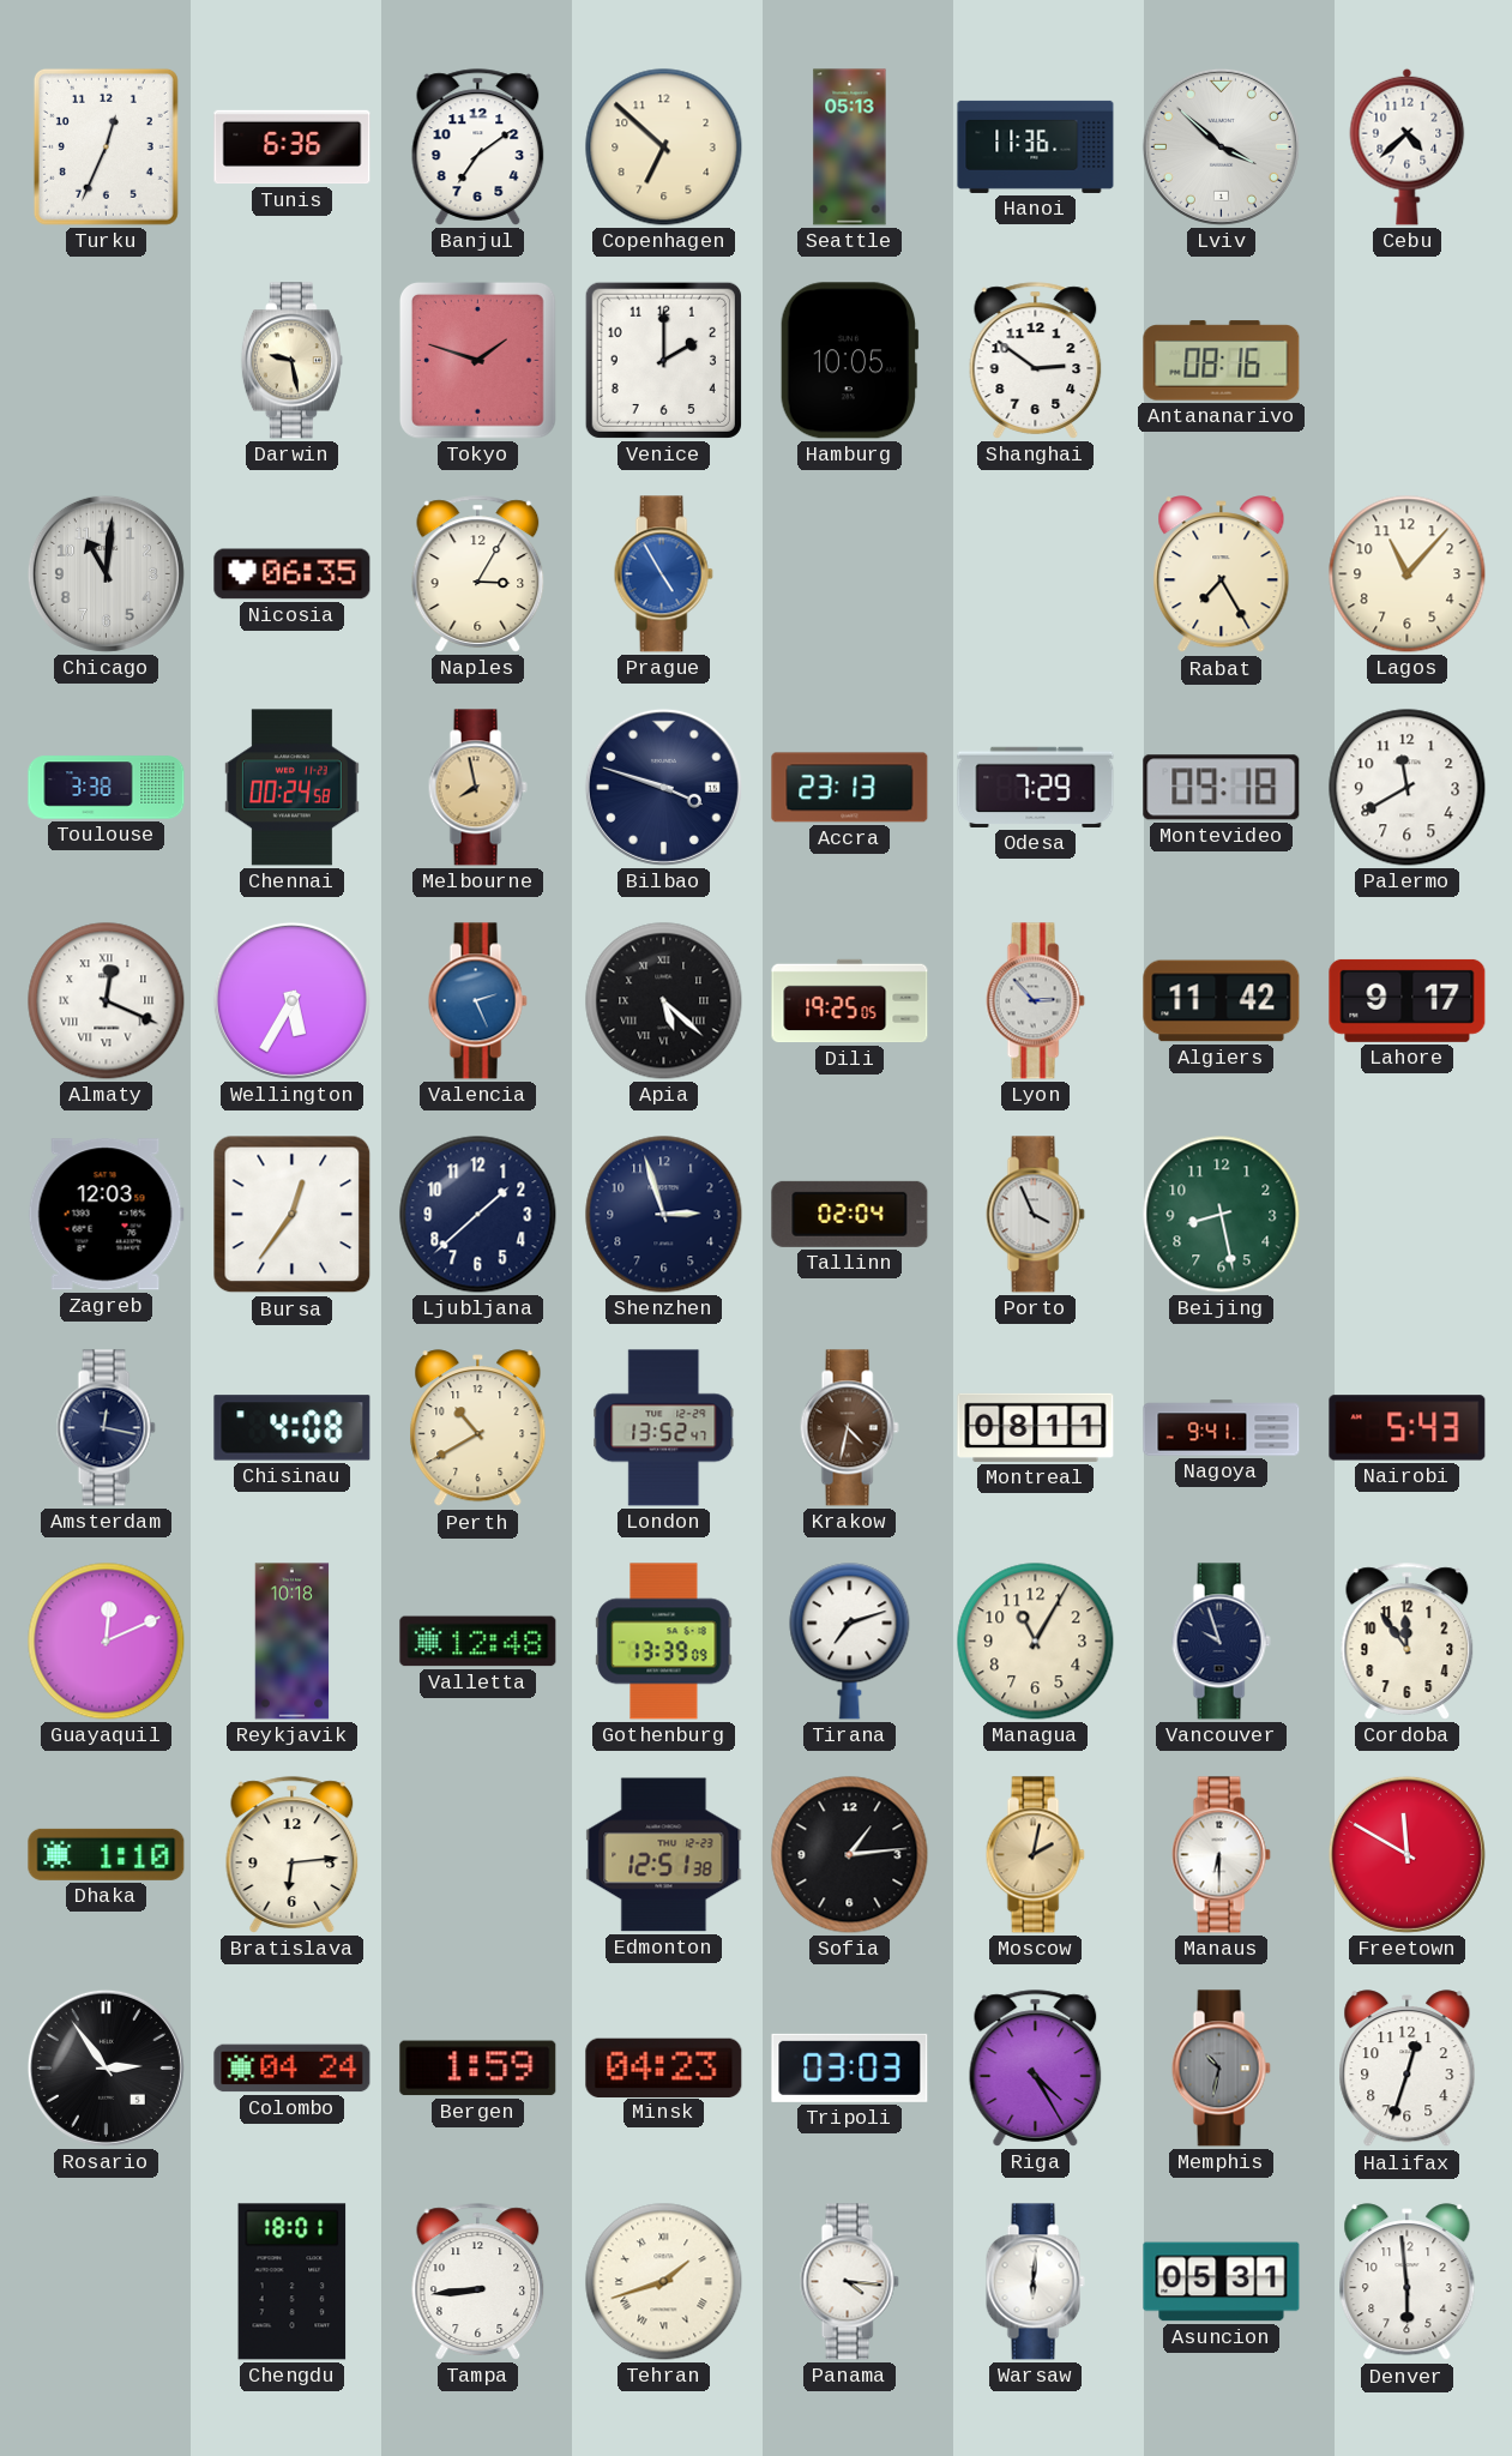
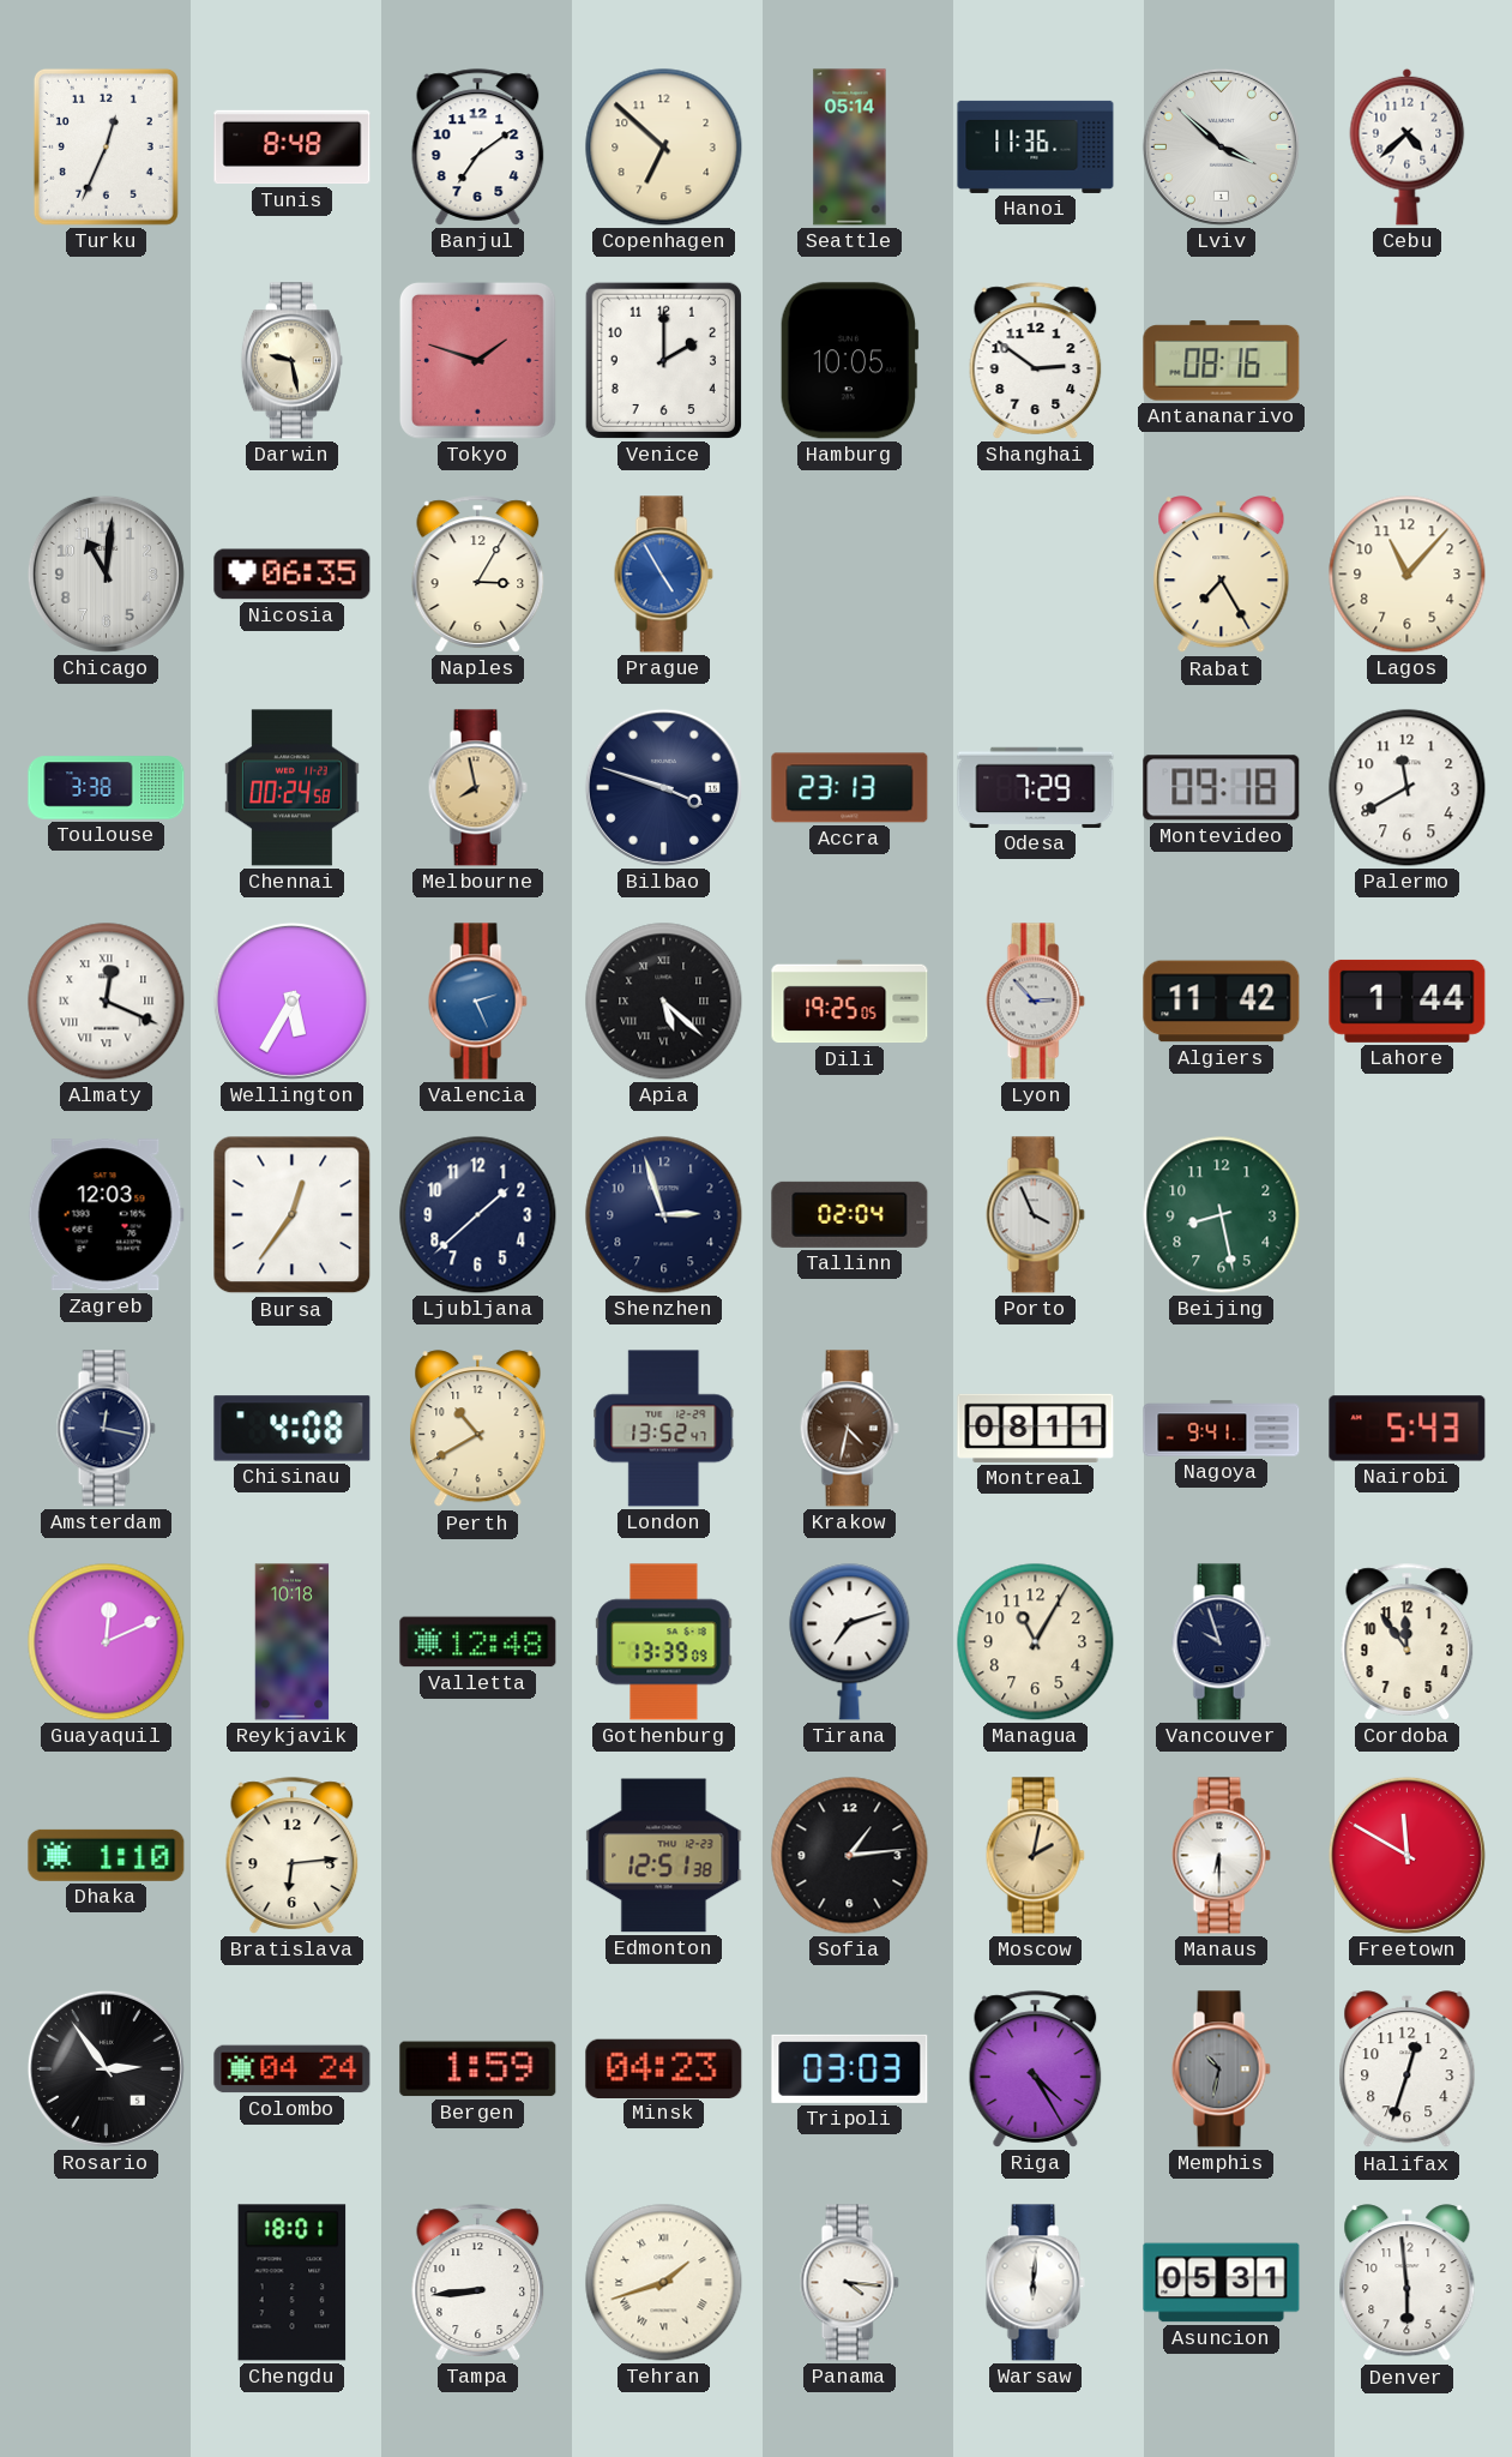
Tunis: 6:36 -> 8:48
Seattle: 05:13 -> 05:14
Lahore: 9:17 -> 1:44
